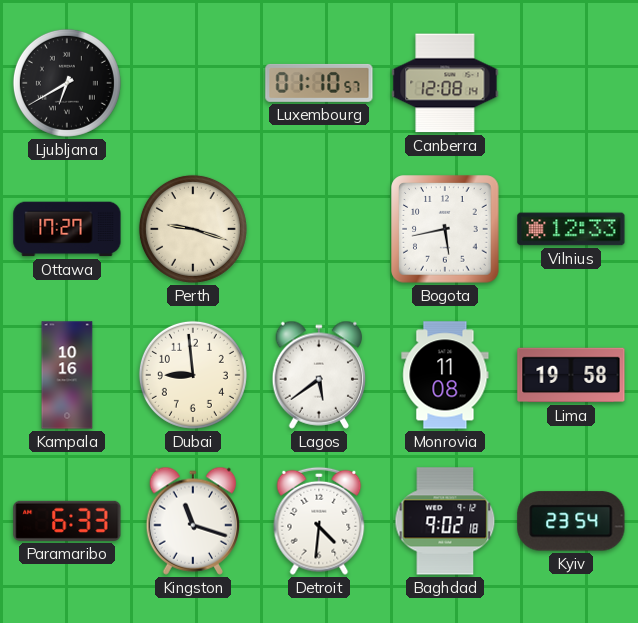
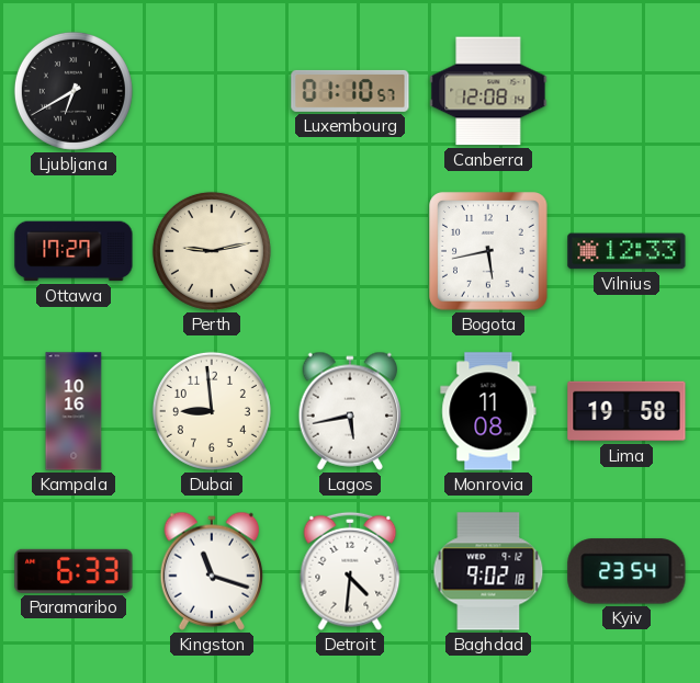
Perth: 9:18 -> 9:13
Lagos: 5:39 -> 5:43
